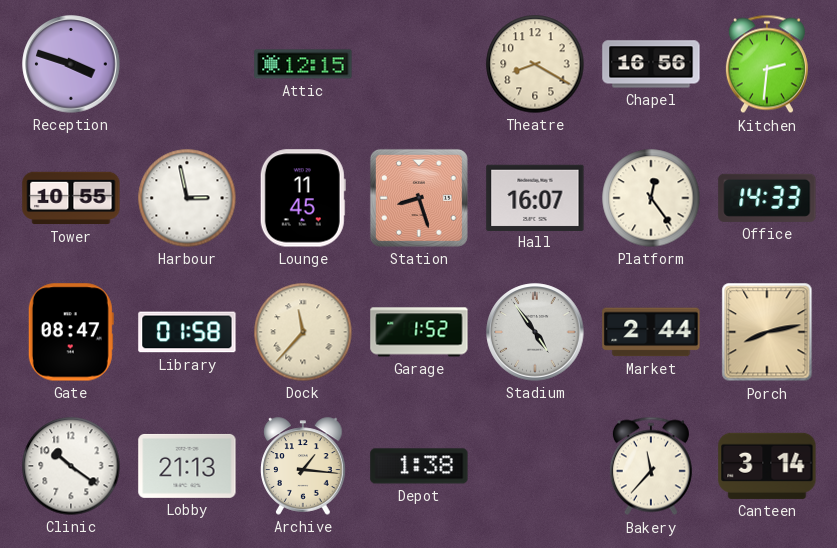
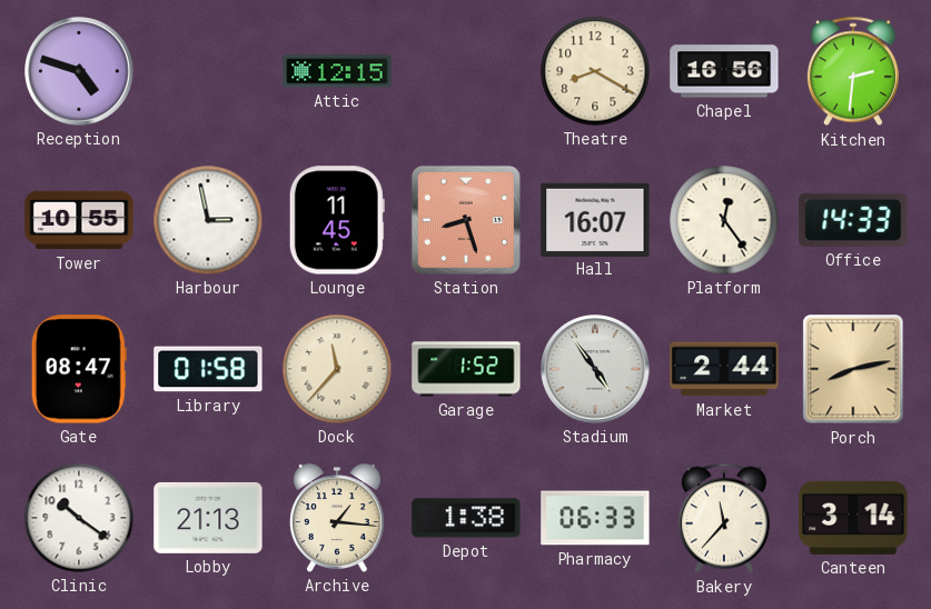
Reception: 3:48 -> 4:48
Pharmacy: none -> 06:33
